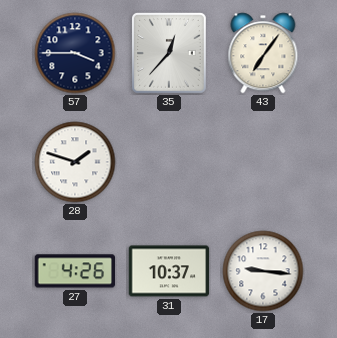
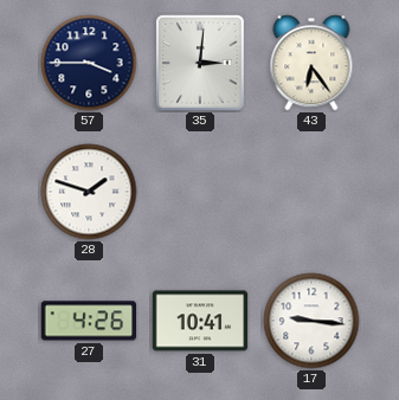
35: 12:37 -> 3:01
43: 7:06 -> 6:24
31: 10:37 -> 10:41
